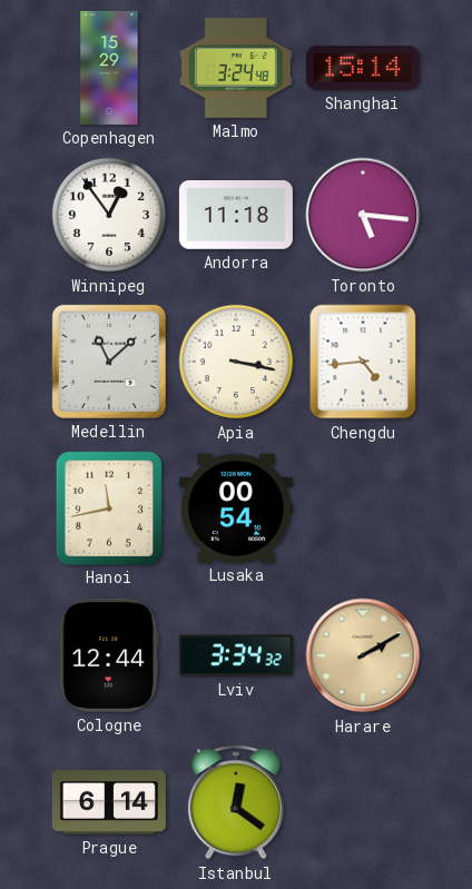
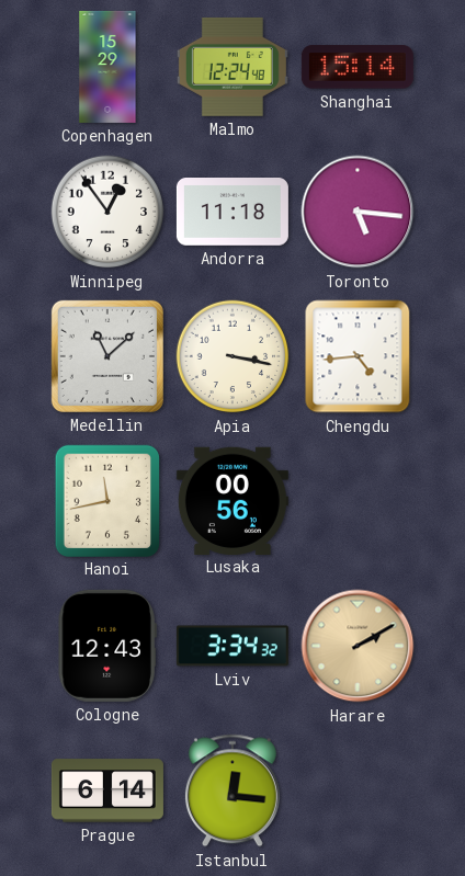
Malmo: 3:24 -> 12:24
Lusaka: 00:54 -> 00:56
Cologne: 12:44 -> 12:43
Istanbul: 12:21 -> 12:16
